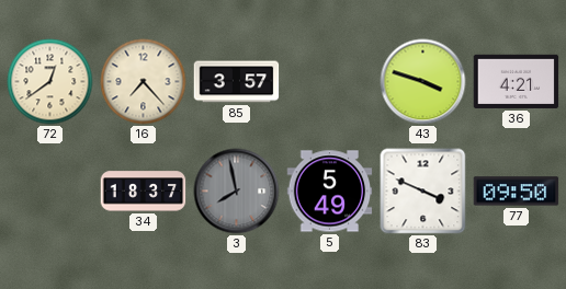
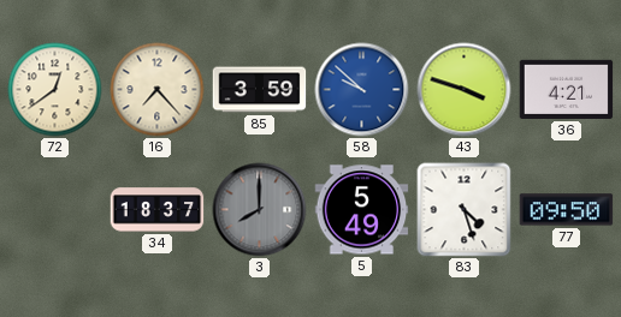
85: 3:57 -> 3:59
58: none -> 9:52
3: 7:58 -> 8:00
83: 3:49 -> 4:27
